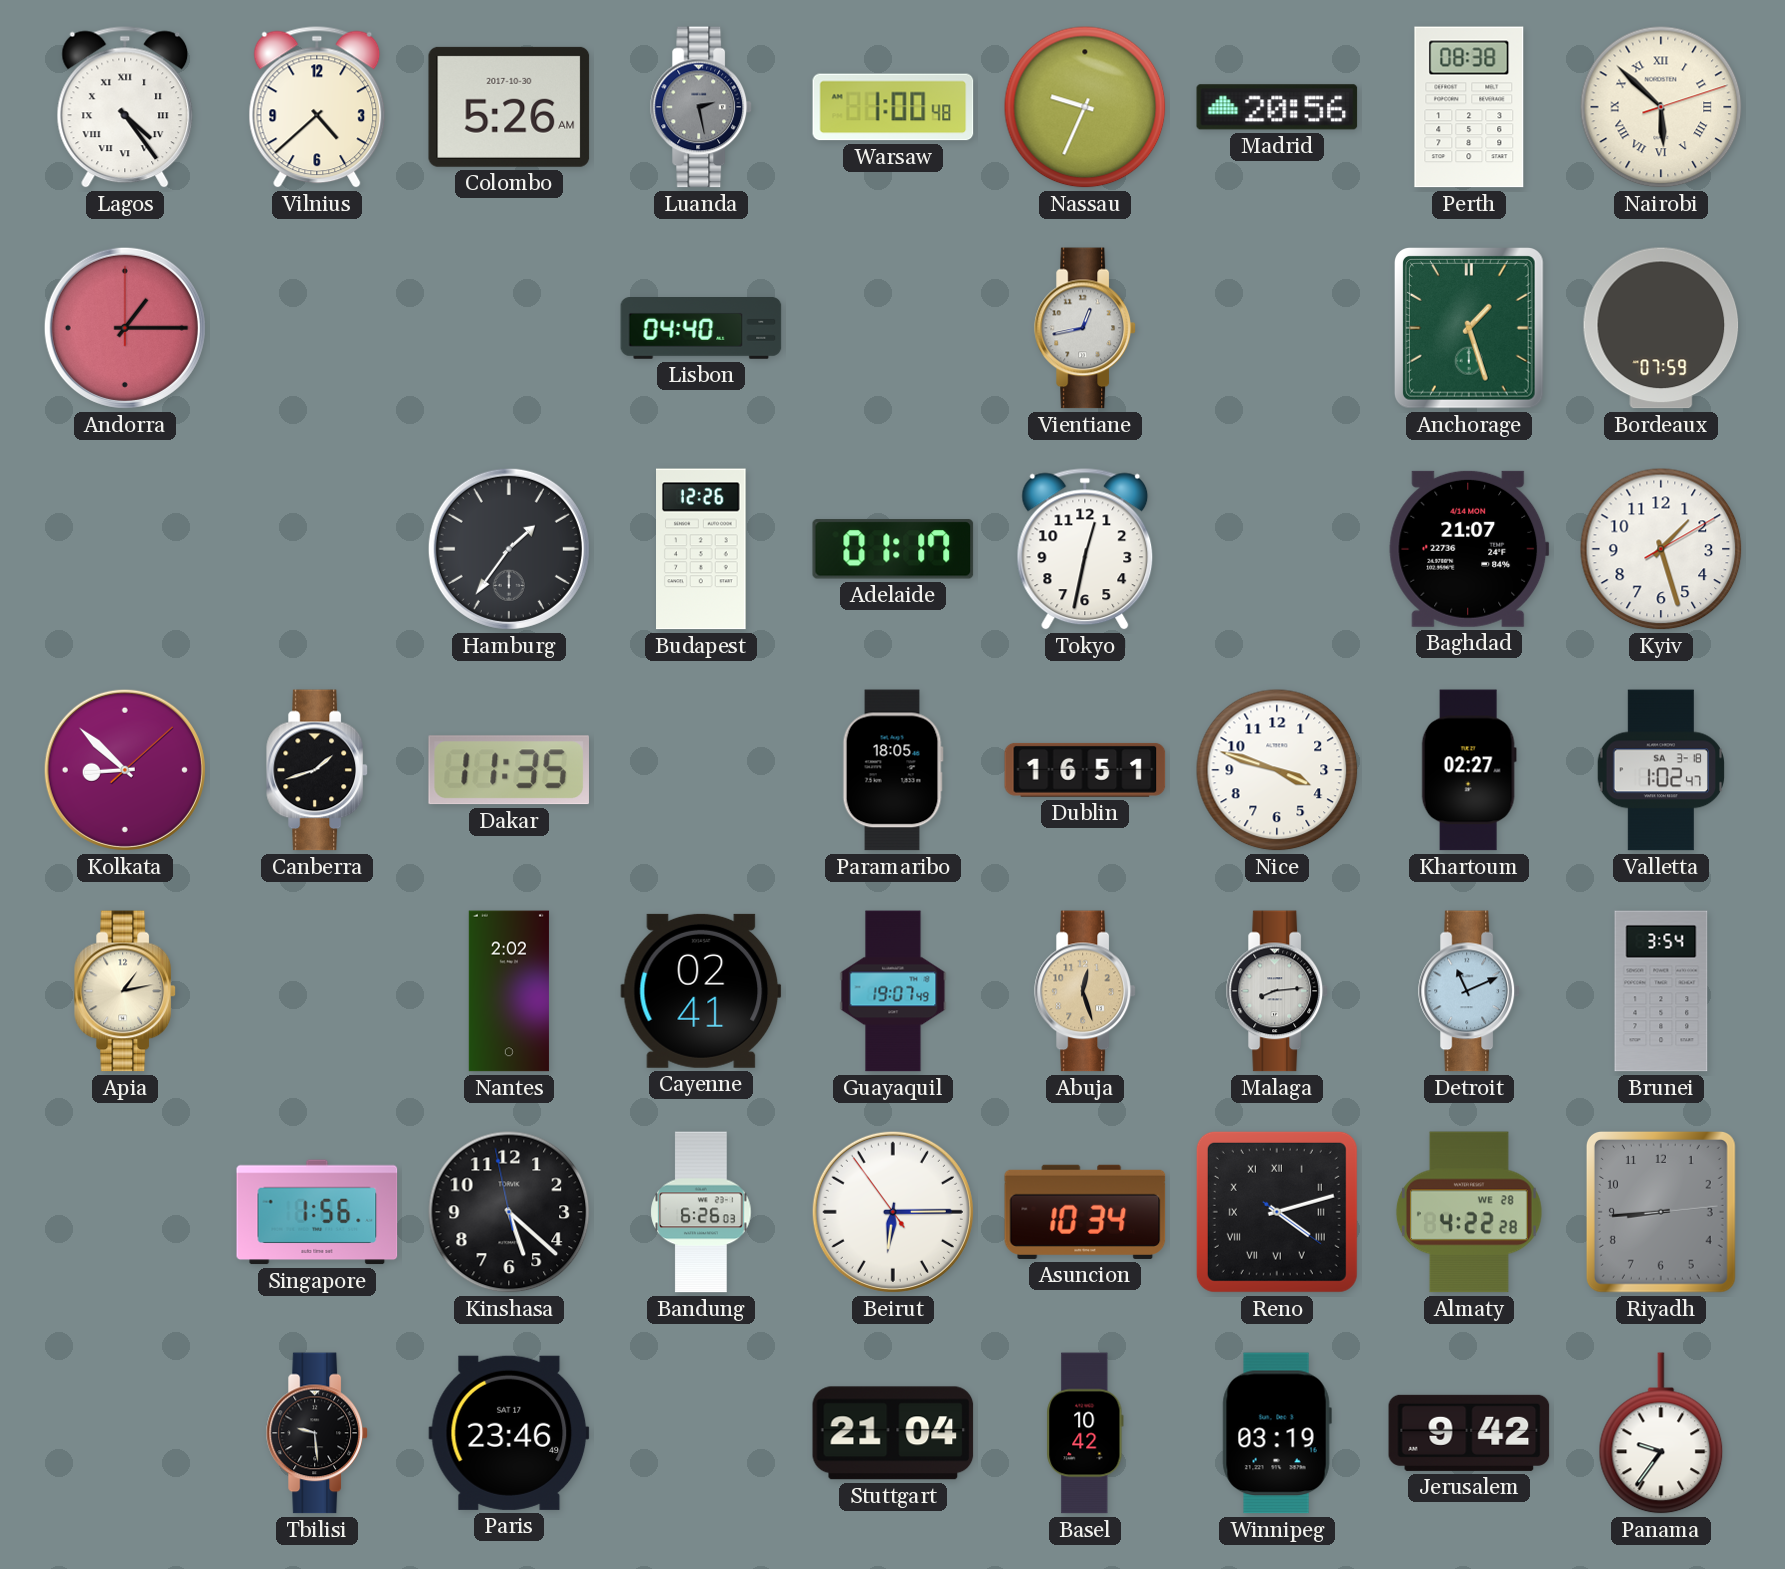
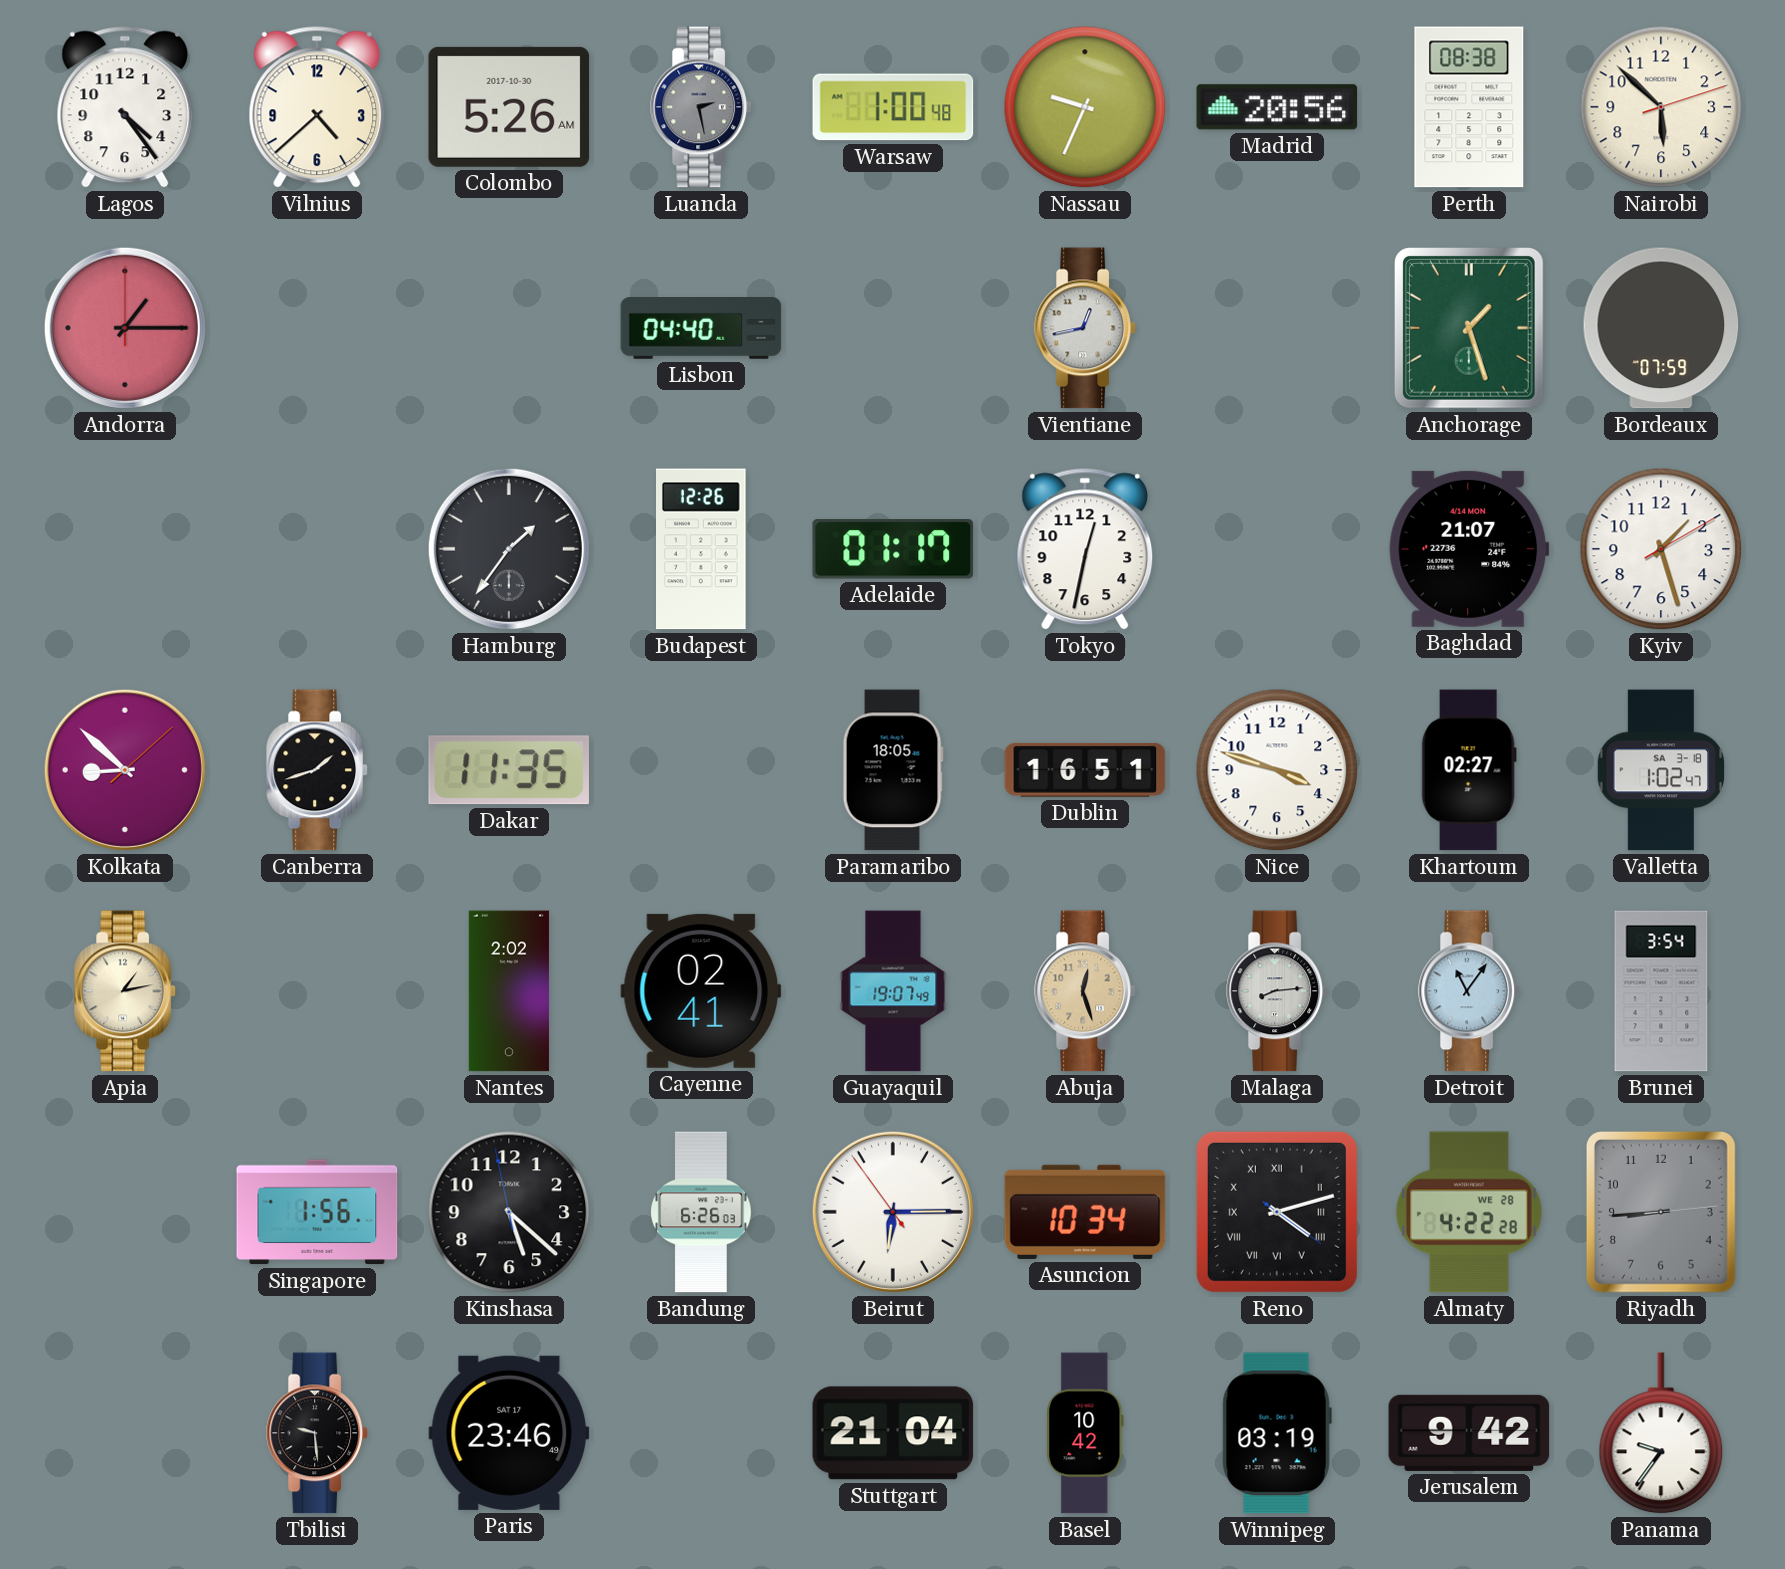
Lagos numerals: Roman -> Arabic
Nairobi numerals: Roman -> Arabic
Detroit: 11:11 -> 11:06
